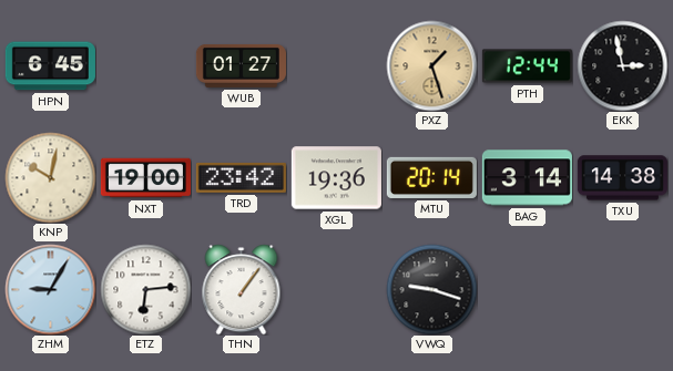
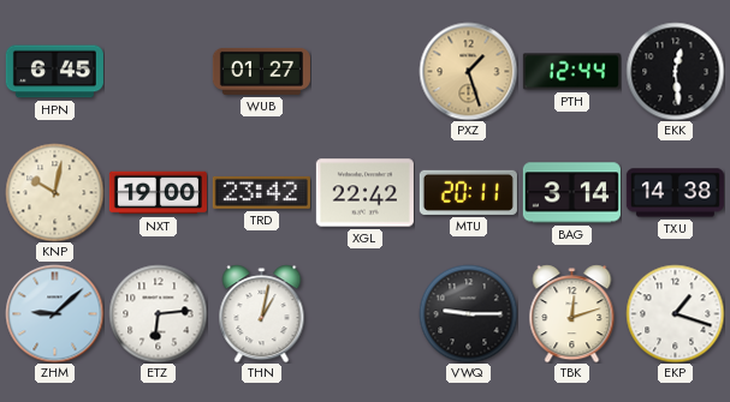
EKK: 2:58 -> 12:29
XGL: 19:36 -> 22:42
MTU: 20:14 -> 20:11
ZHM: 9:05 -> 9:08
THN: 1:06 -> 1:02
VWQ: 9:18 -> 9:15
TBK: none -> 12:12
EKP: none -> 1:18
